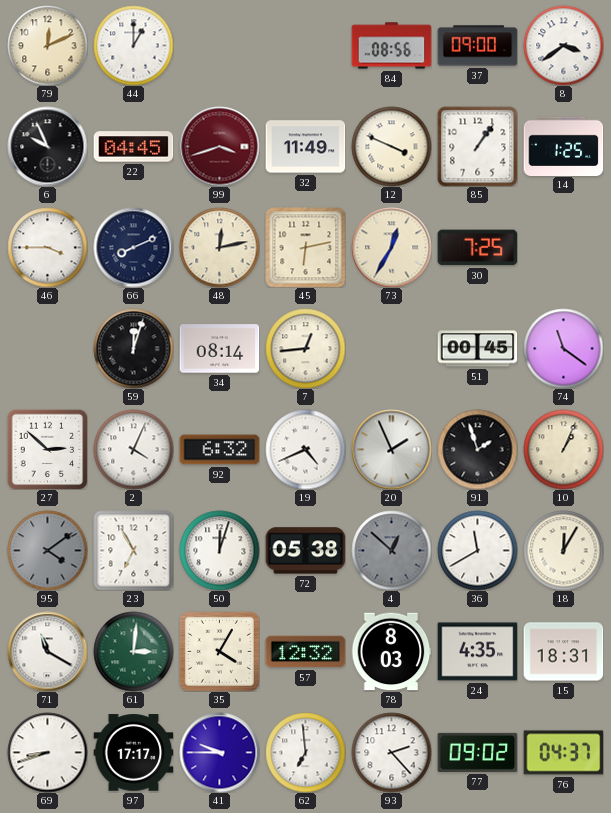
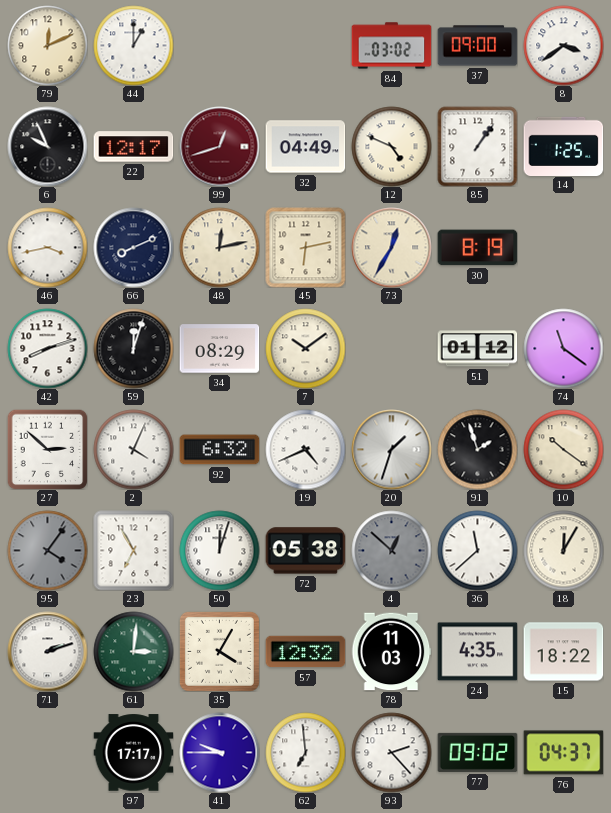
84: 08:56 -> 03:02
22: 04:45 -> 12:17
99: 3:42 -> 12:42
32: 11:49 -> 04:49
12: 3:49 -> 4:49
46: 3:45 -> 3:43
30: 7:25 -> 8:19
42: none -> 8:12
34: 08:14 -> 08:29
7: 12:44 -> 10:09
51: 00:45 -> 01:12
20: 1:56 -> 1:33
10: 1:04 -> 10:21
95: 4:09 -> 4:06
36: 11:40 -> 11:38
71: 11:20 -> 2:12
78: 8:03 -> 11:03
15: 18:31 -> 18:22
69: 8:42 -> none
